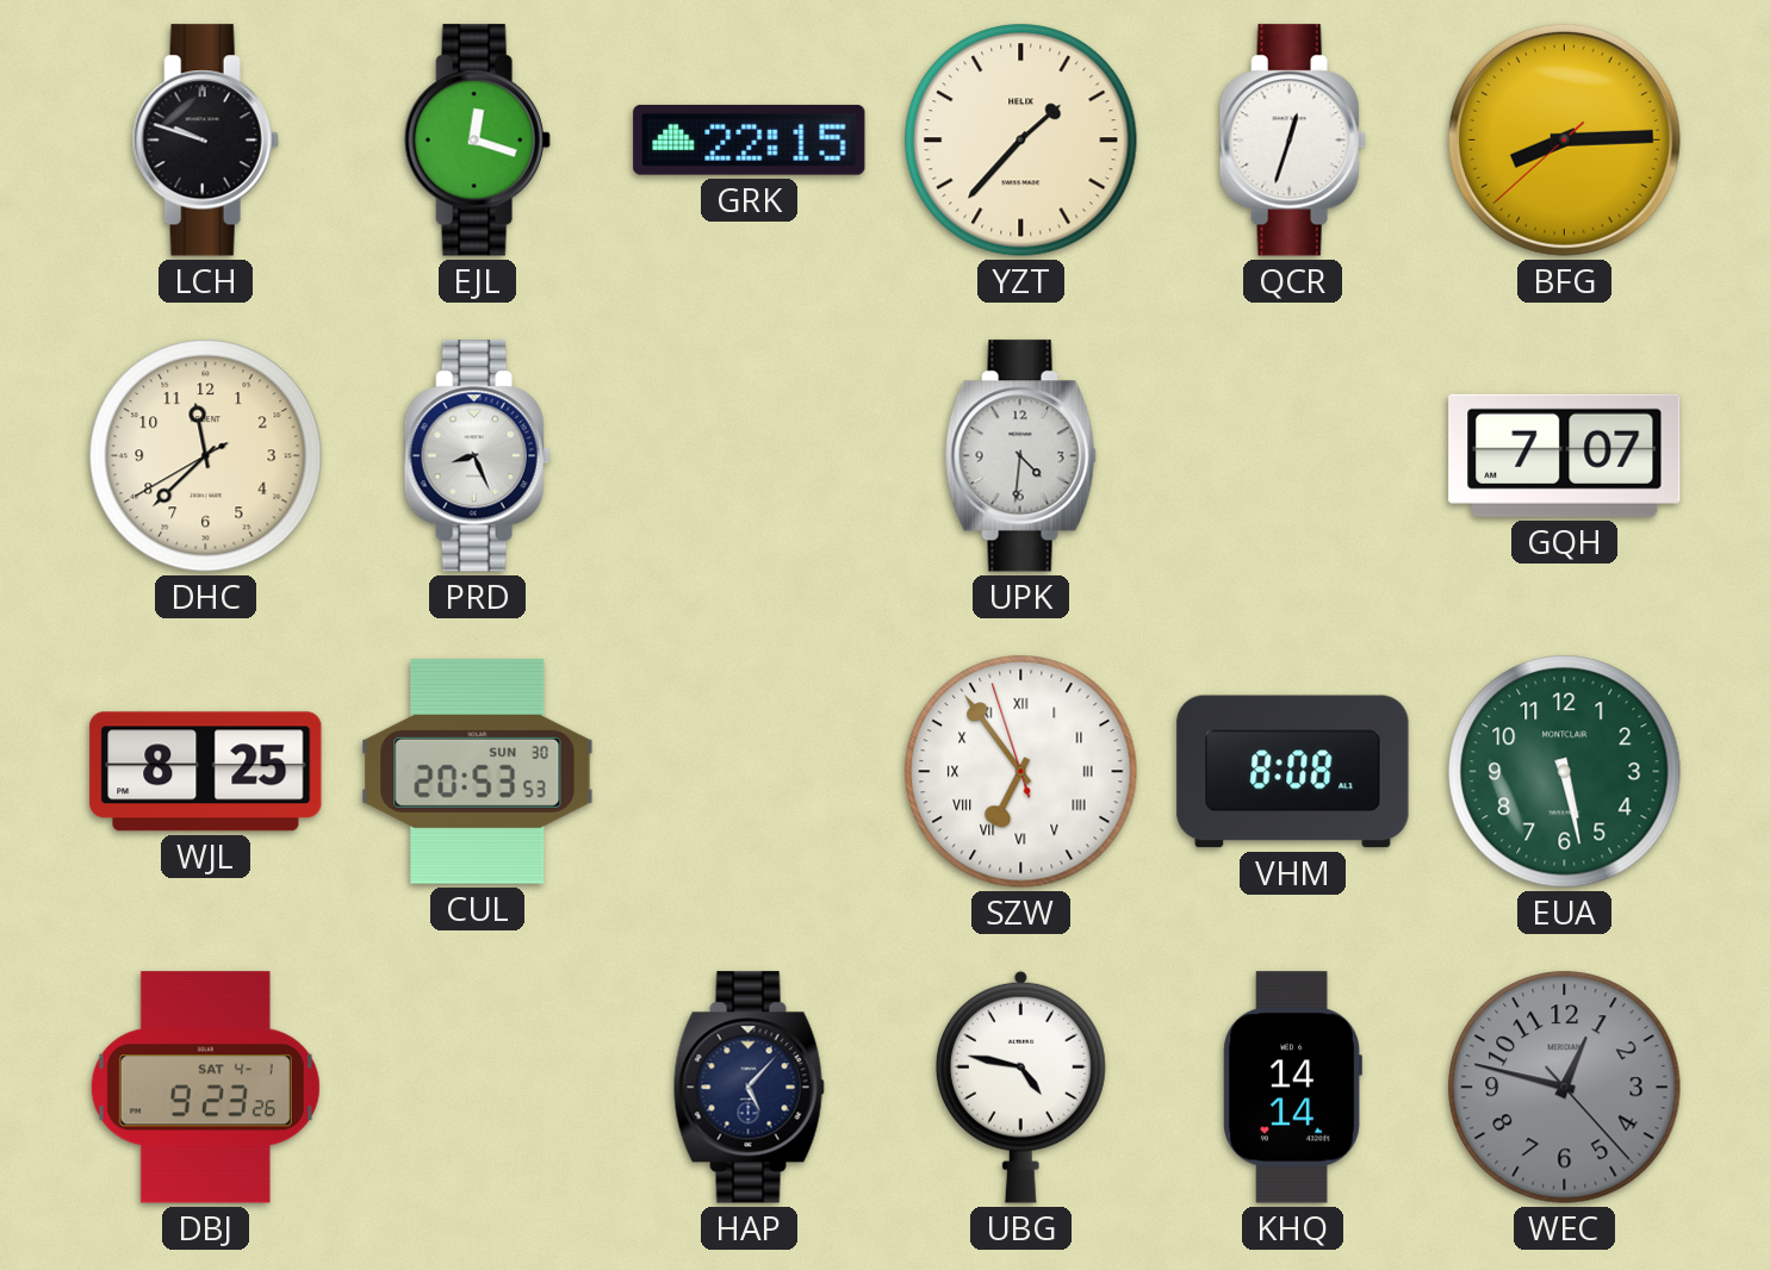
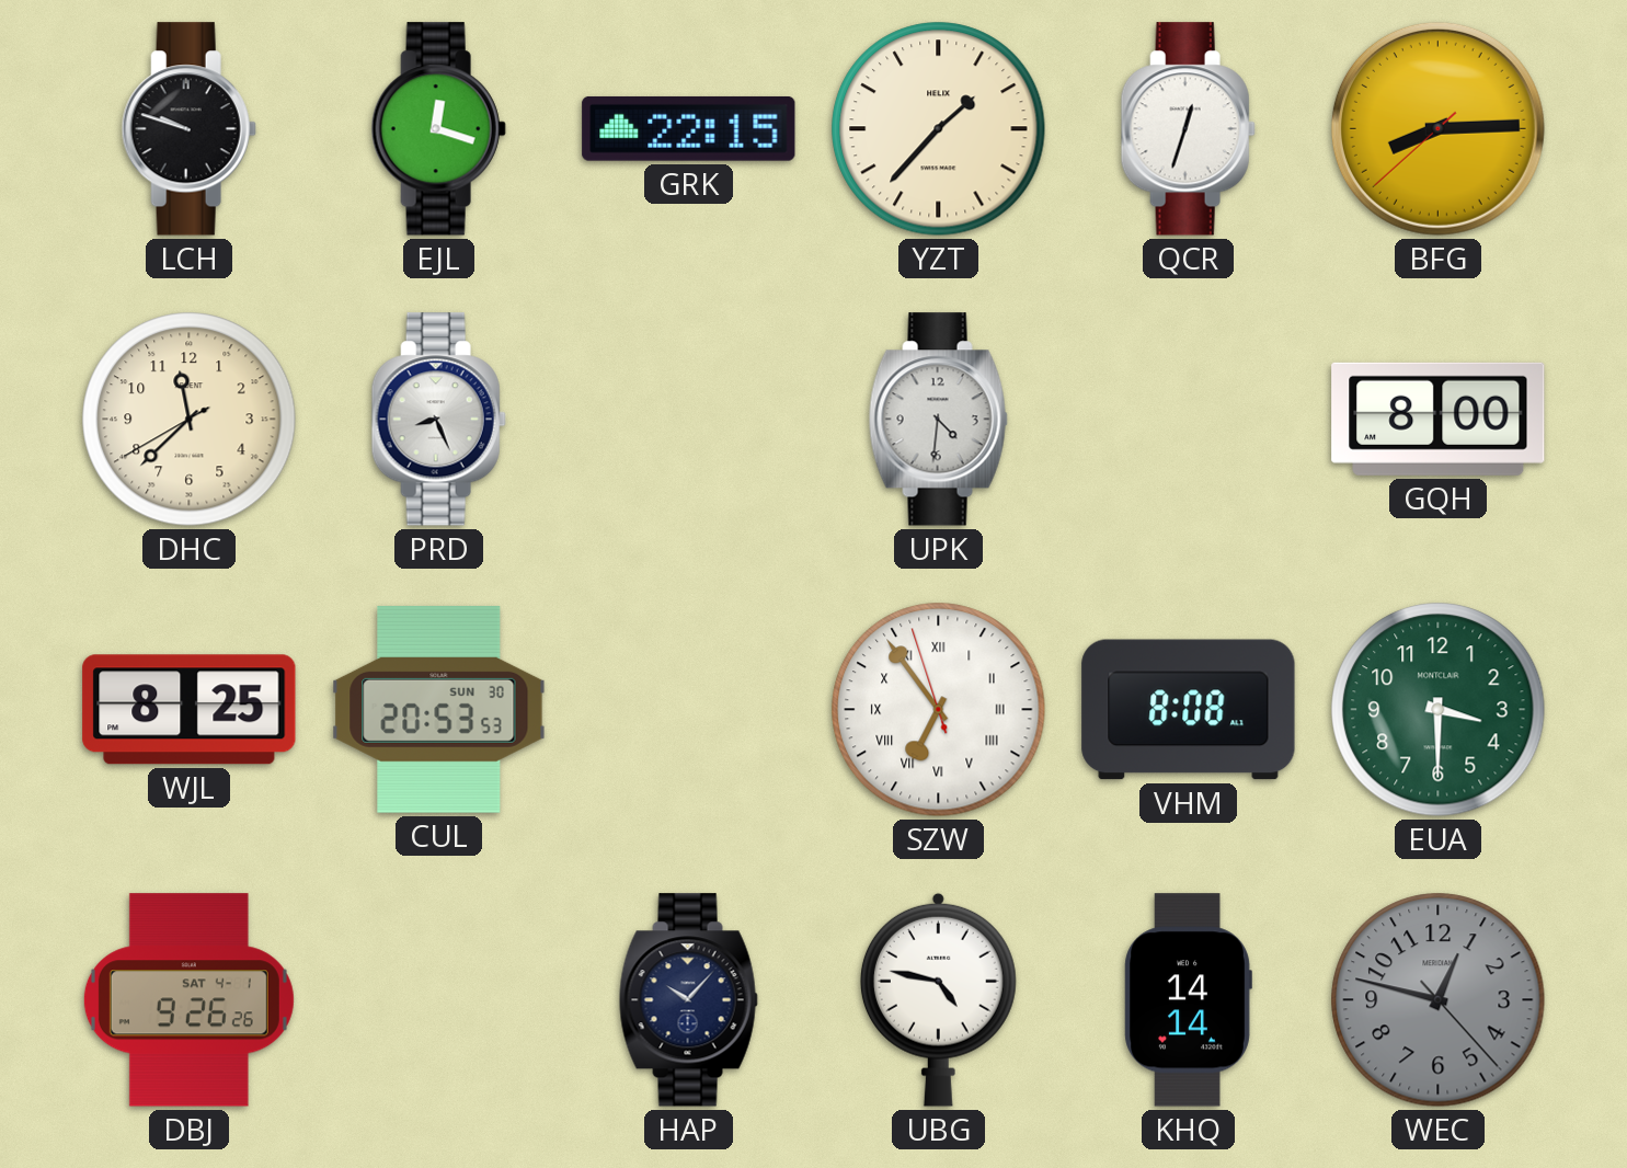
GQH: 7:07 -> 8:00
EUA: 5:28 -> 3:30
DBJ: 9:23 -> 9:26
HAP: 5:07 -> 10:07
